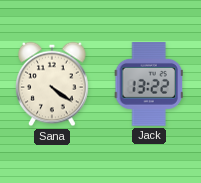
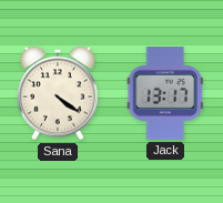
Jack: 13:22 -> 13:17
